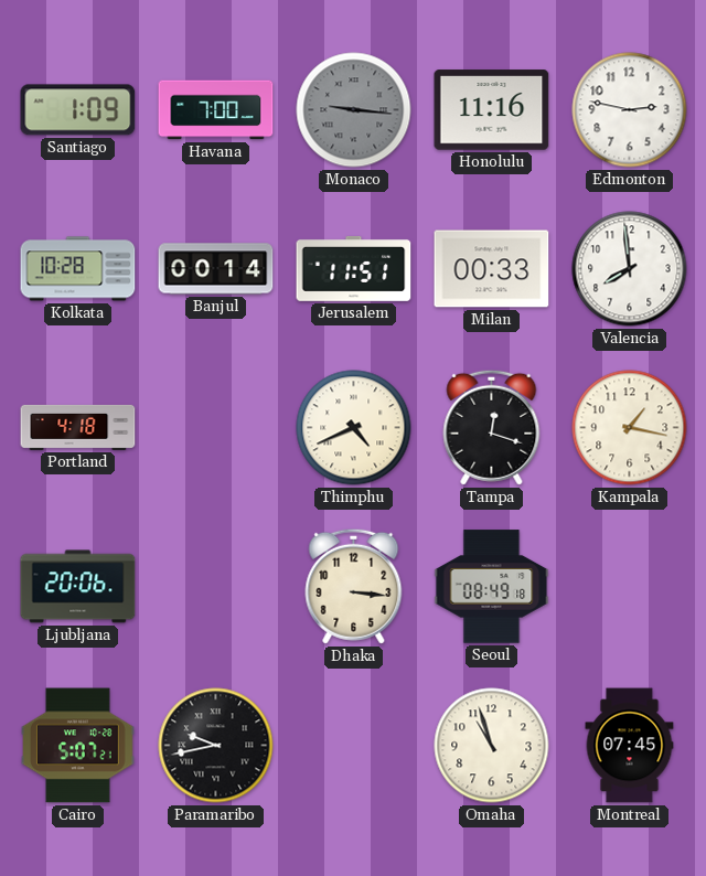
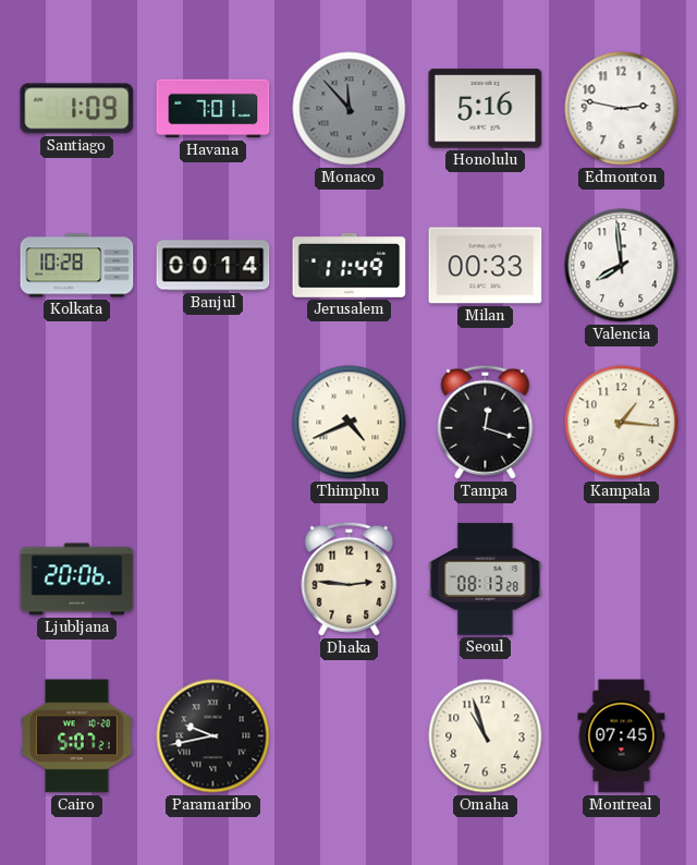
Havana: 7:00 -> 7:01
Monaco: 9:16 -> 11:53
Honolulu: 11:16 -> 5:16
Jerusalem: 11:51 -> 11:49
Portland: 4:18 -> none
Kampala: 1:17 -> 1:16
Dhaka: 3:16 -> 2:46
Seoul: 08:49 -> 08:13
